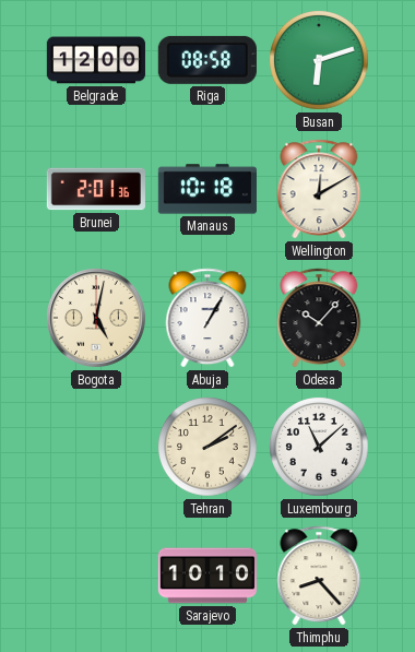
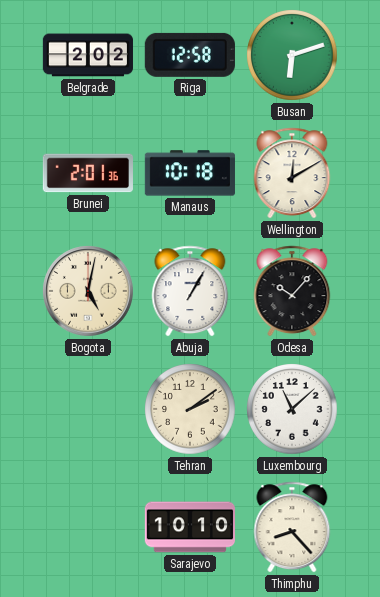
Belgrade: 12:00 -> 2:02
Riga: 08:58 -> 12:58
